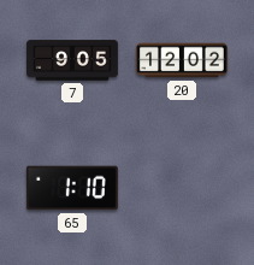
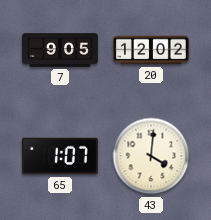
65: 1:10 -> 1:07
43: none -> 4:01
